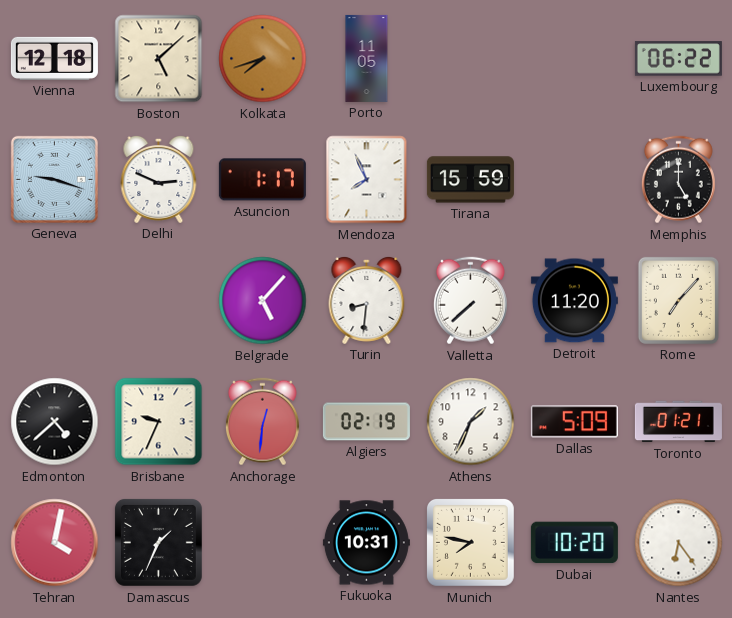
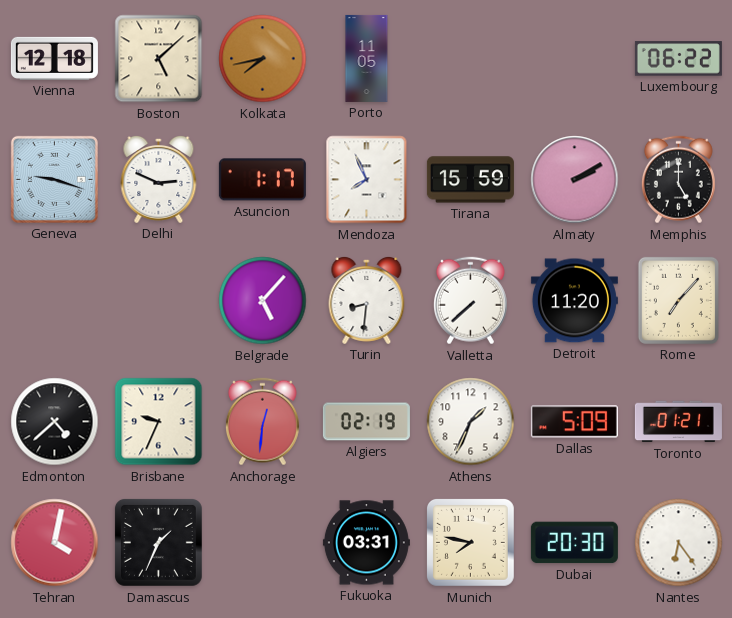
Kolkata: 7:42 -> 7:43
Almaty: none -> 2:10
Fukuoka: 10:31 -> 03:31
Dubai: 10:20 -> 20:30
